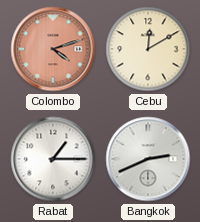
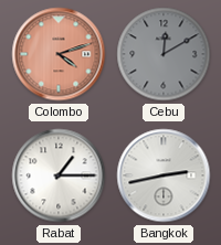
Cebu dial: cream -> grey
Bangkok: 2:41 -> 2:43
